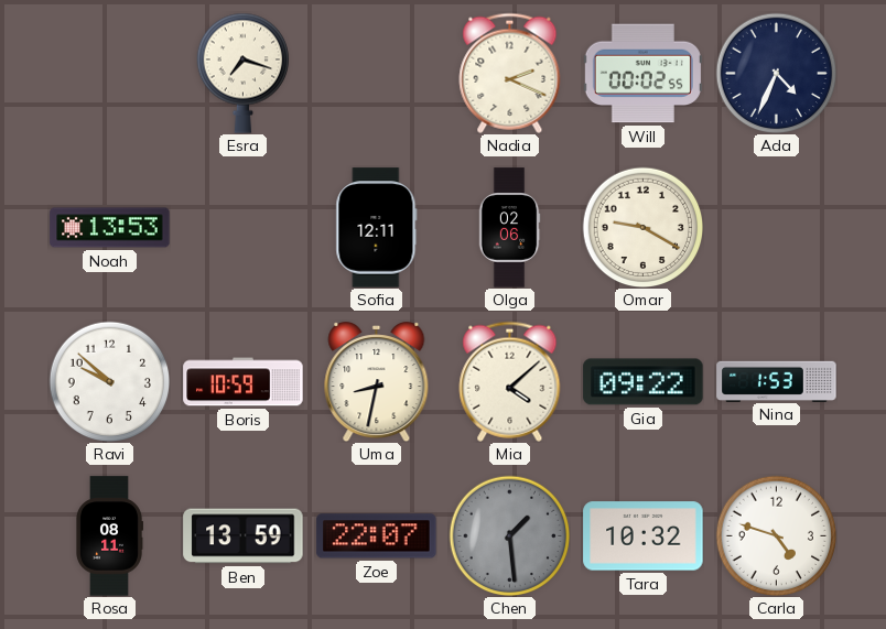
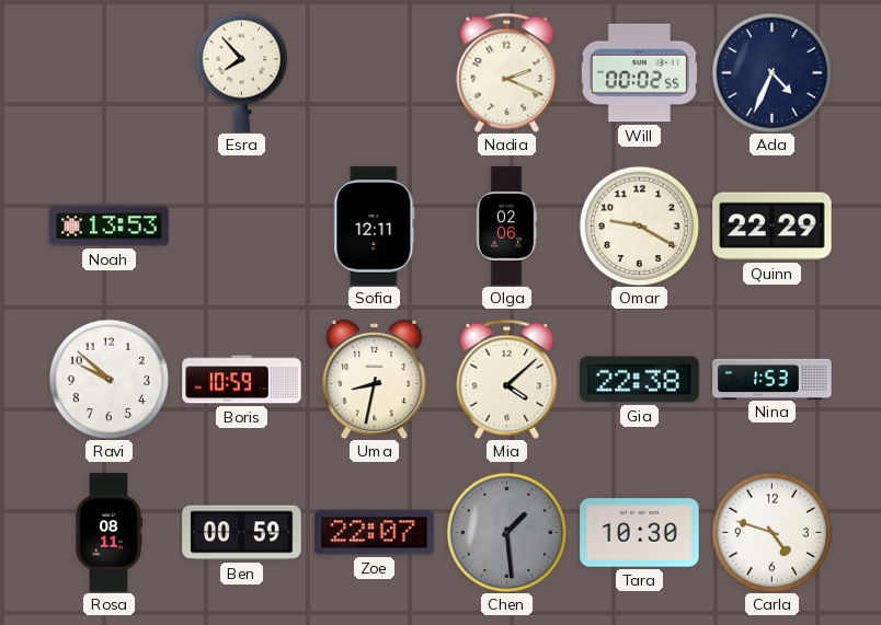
Esra: 7:18 -> 7:53
Quinn: none -> 22:29
Gia: 09:22 -> 22:38
Ben: 13:59 -> 00:59
Tara: 10:32 -> 10:30
